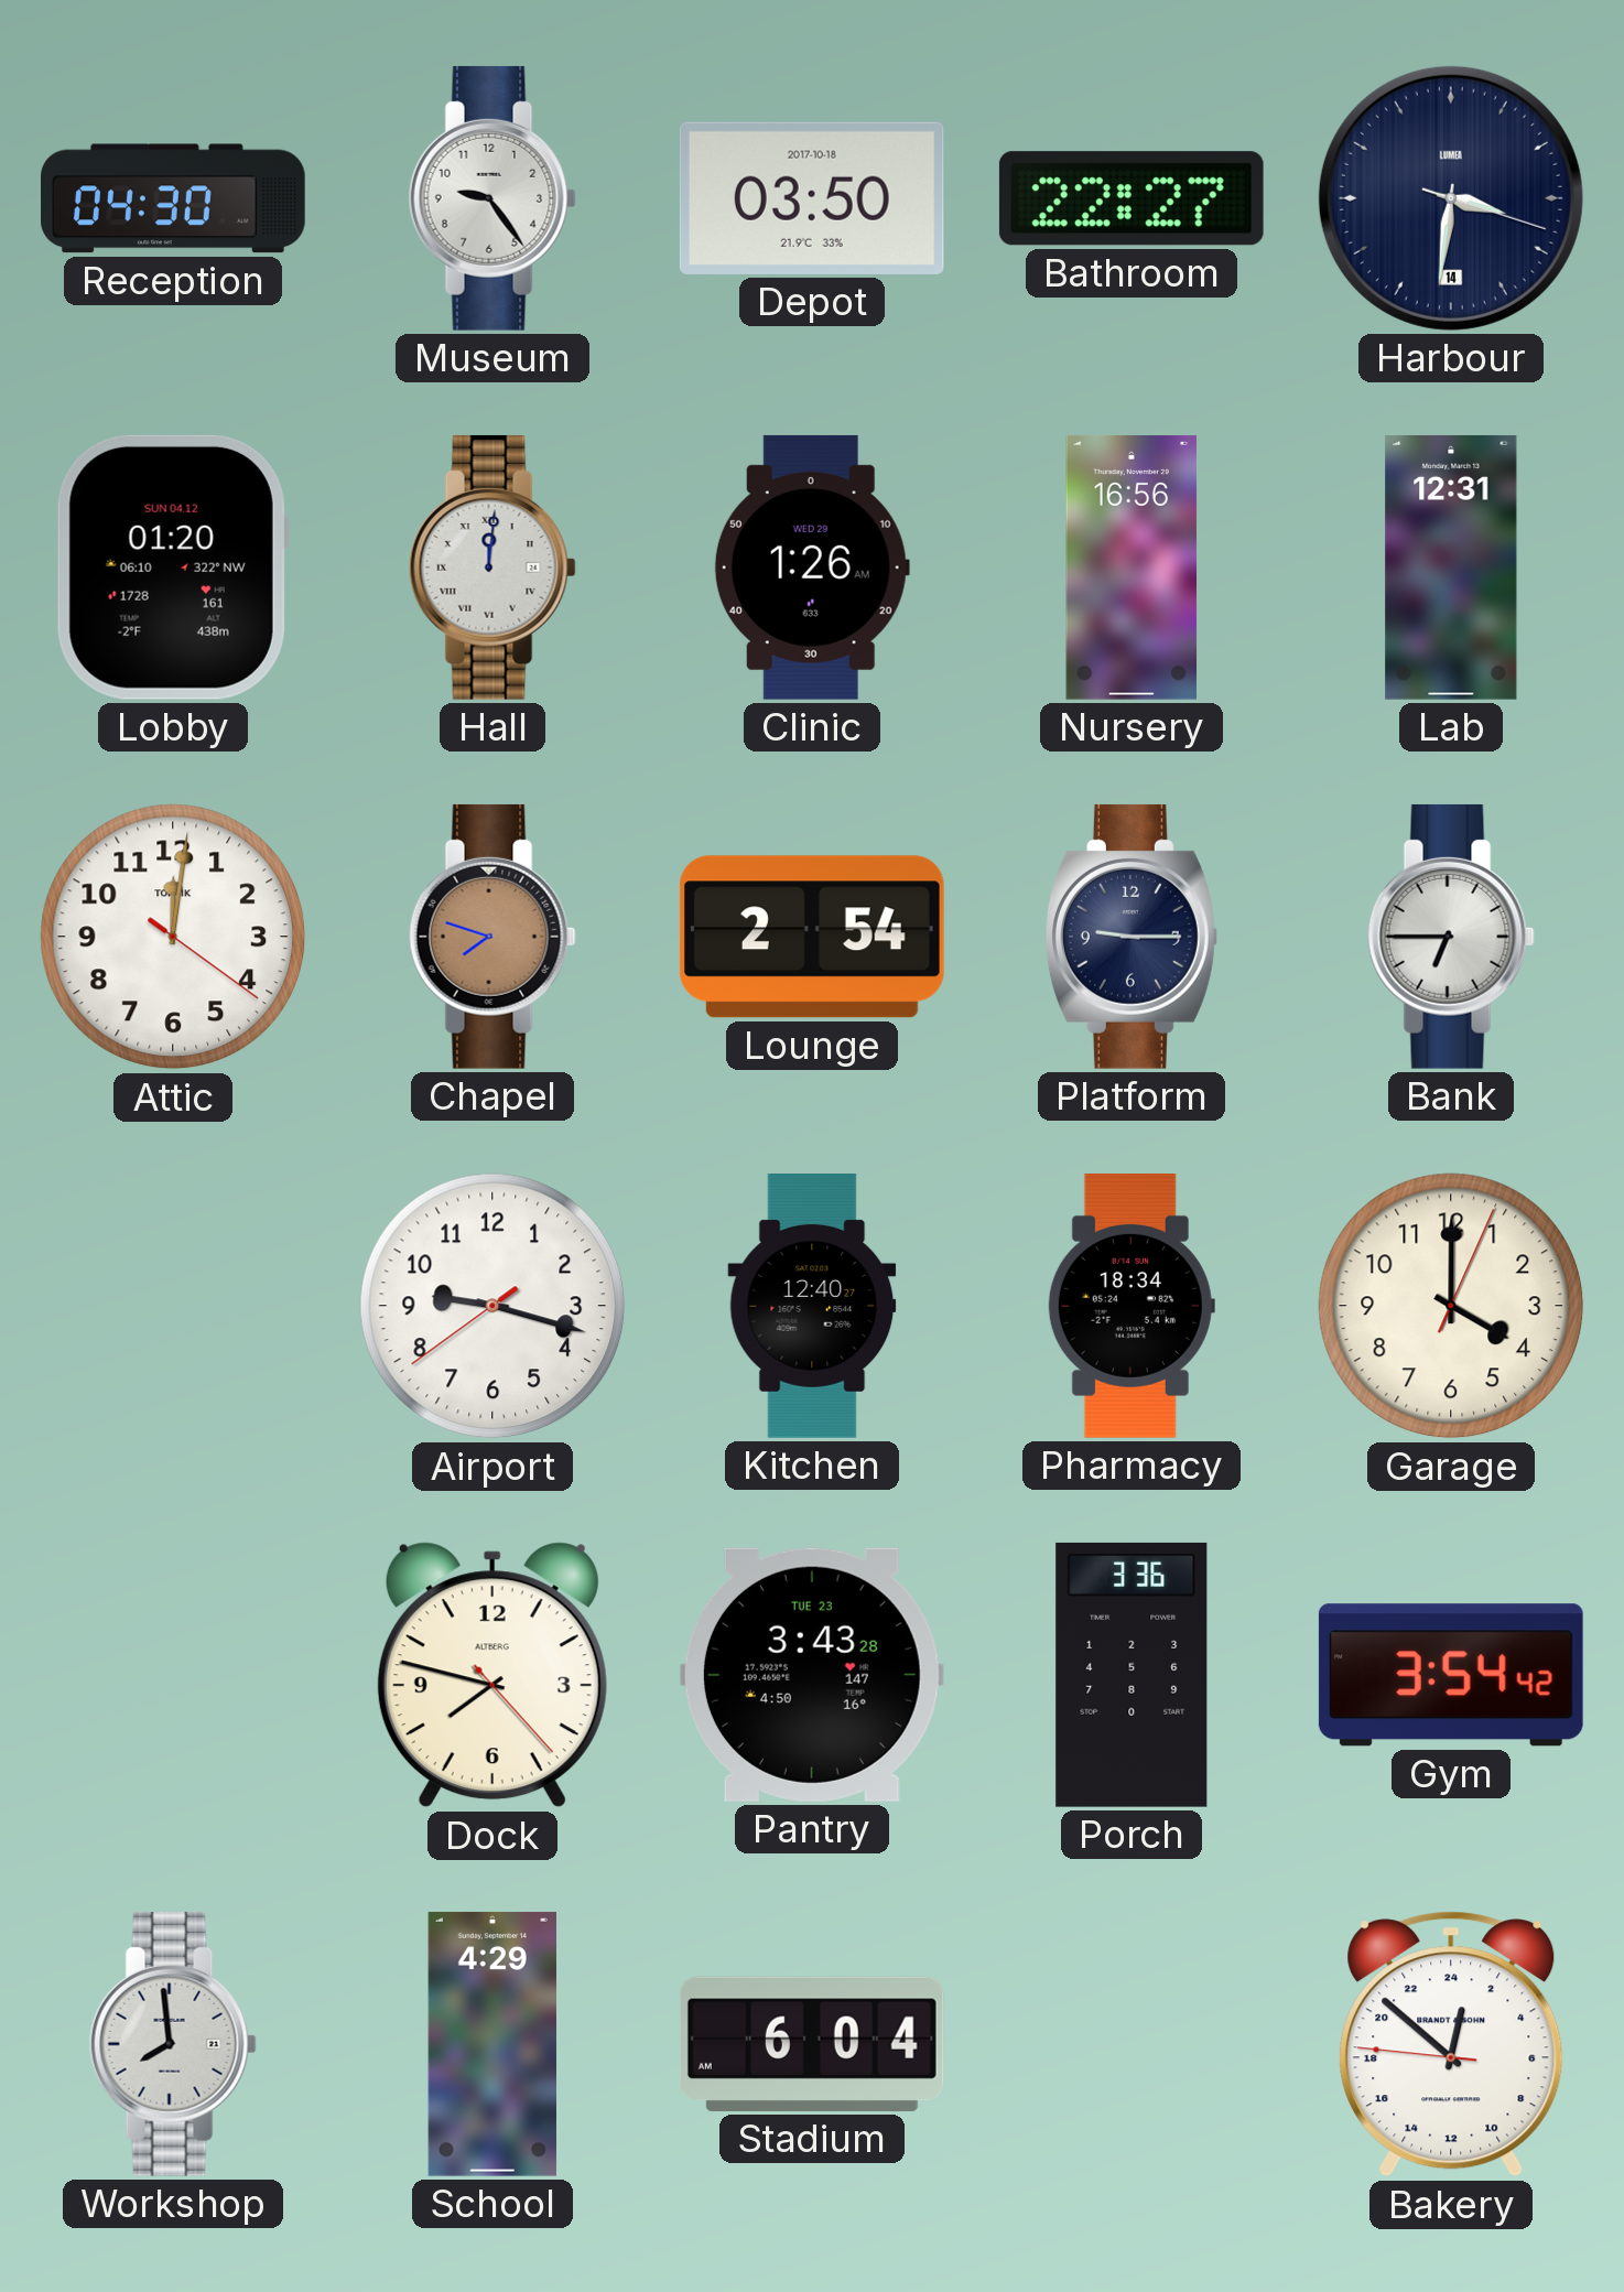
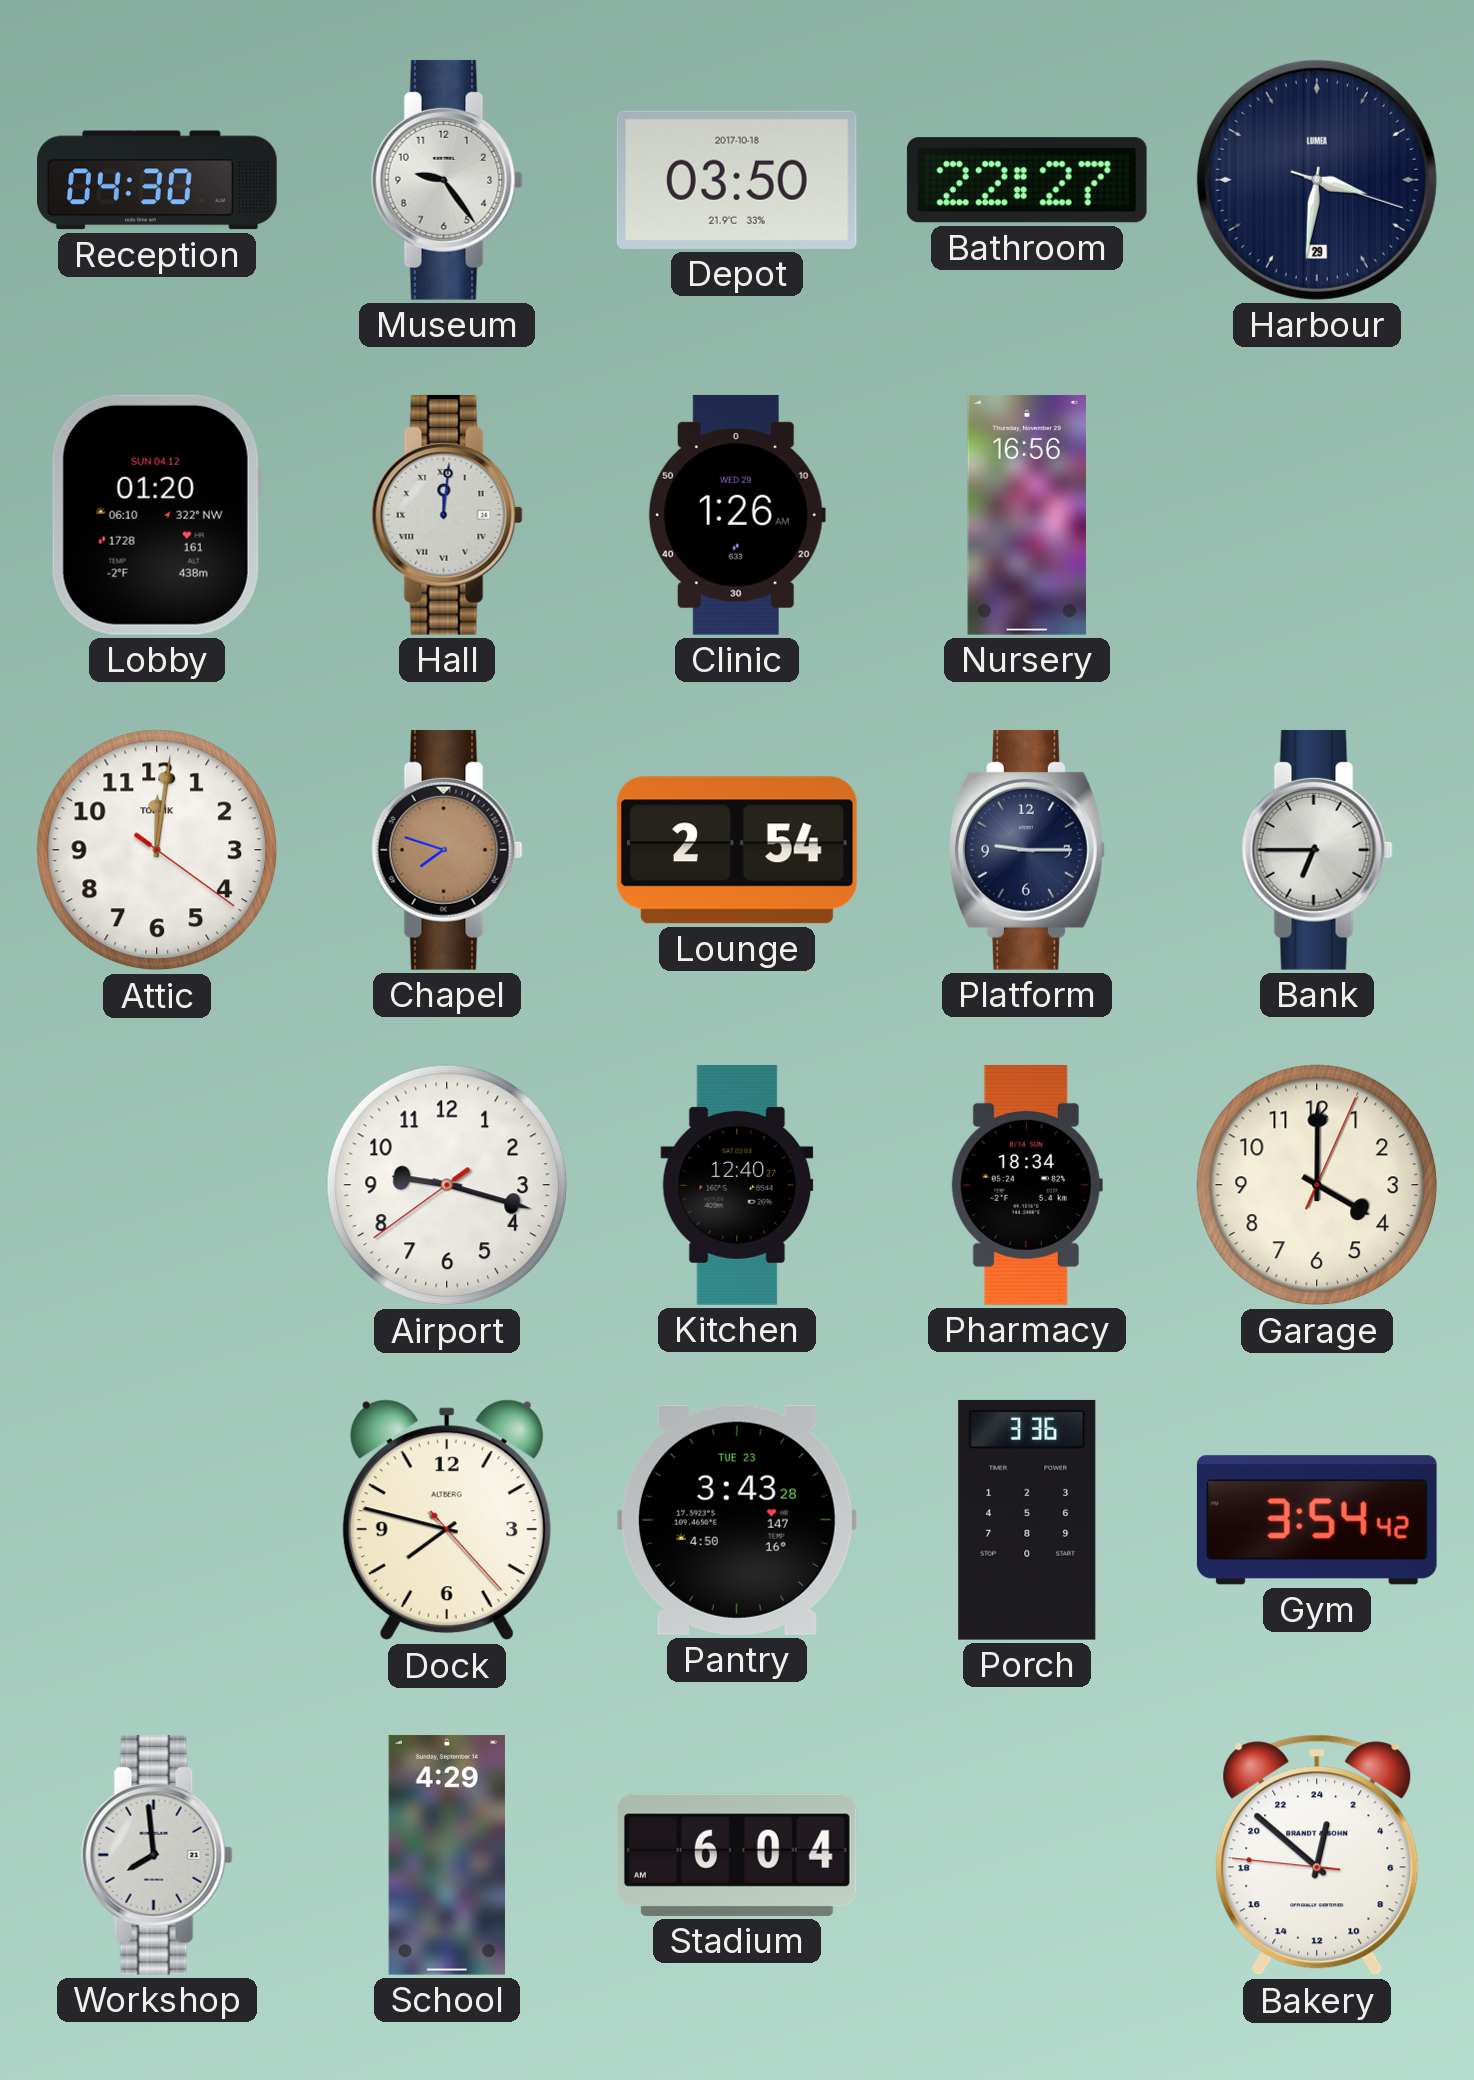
Harbour date: 14 -> 29
Lab: 12:31 -> none
